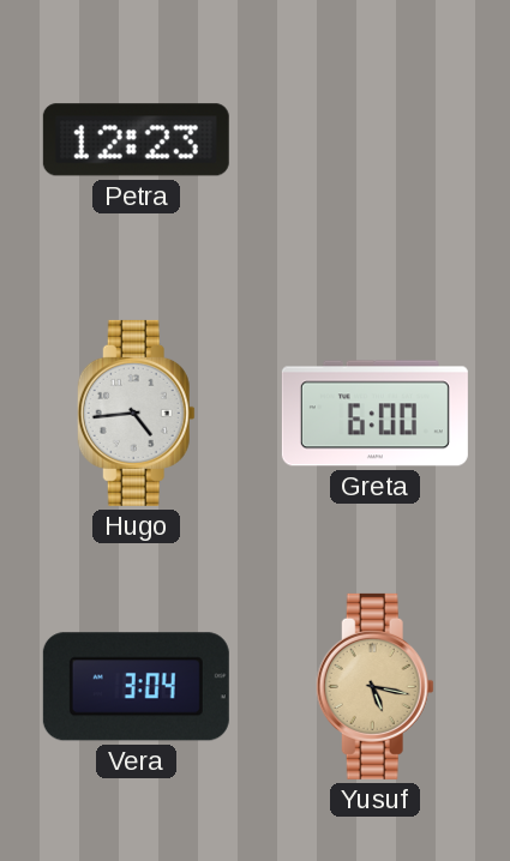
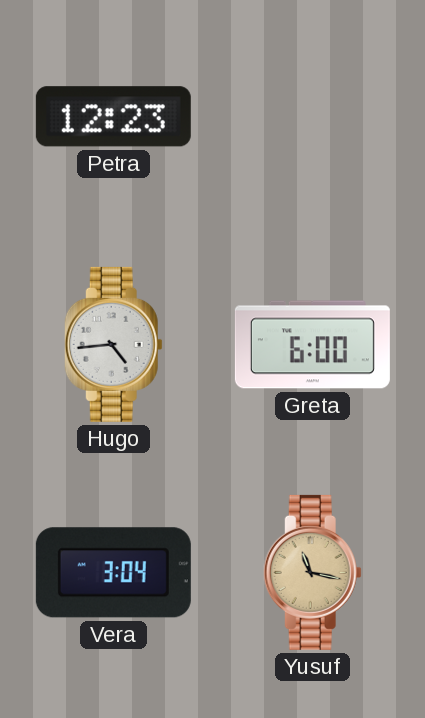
Yusuf: 5:17 -> 11:17
